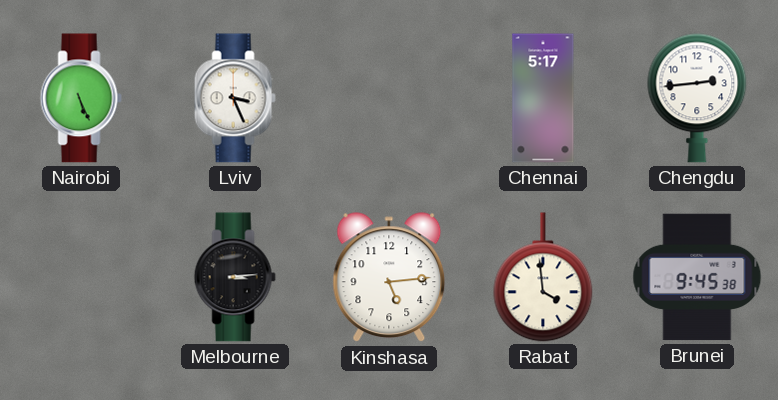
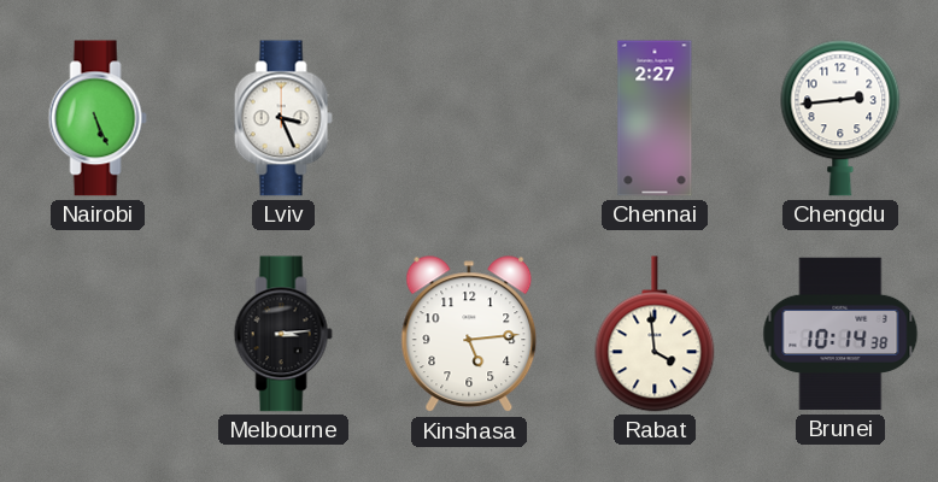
Chennai: 5:17 -> 2:27
Brunei: 9:45 -> 10:14
